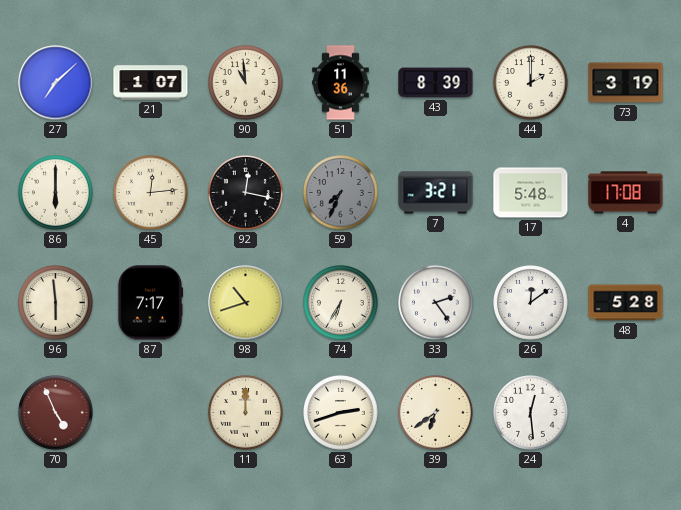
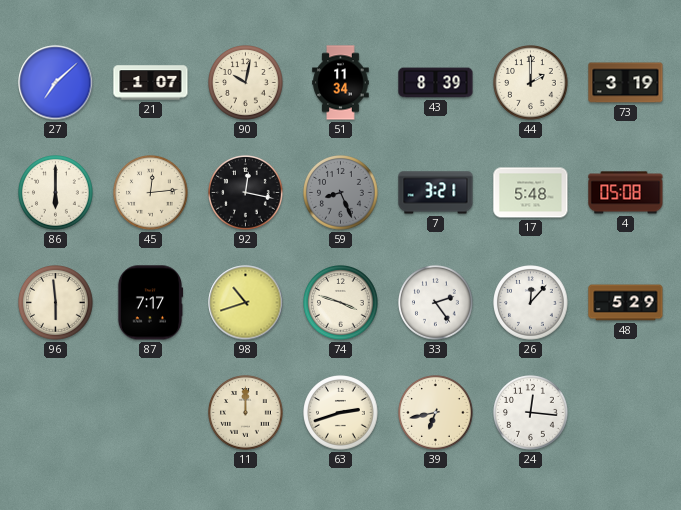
90: 10:59 -> 10:02
51: 11:36 -> 11:34
59: 7:34 -> 8:26
4: 17:08 -> 05:08
74: 6:35 -> 3:48
26: 12:09 -> 12:07
48: 5:28 -> 5:29
70: 4:56 -> none
39: 6:39 -> 6:43
24: 12:29 -> 12:16
